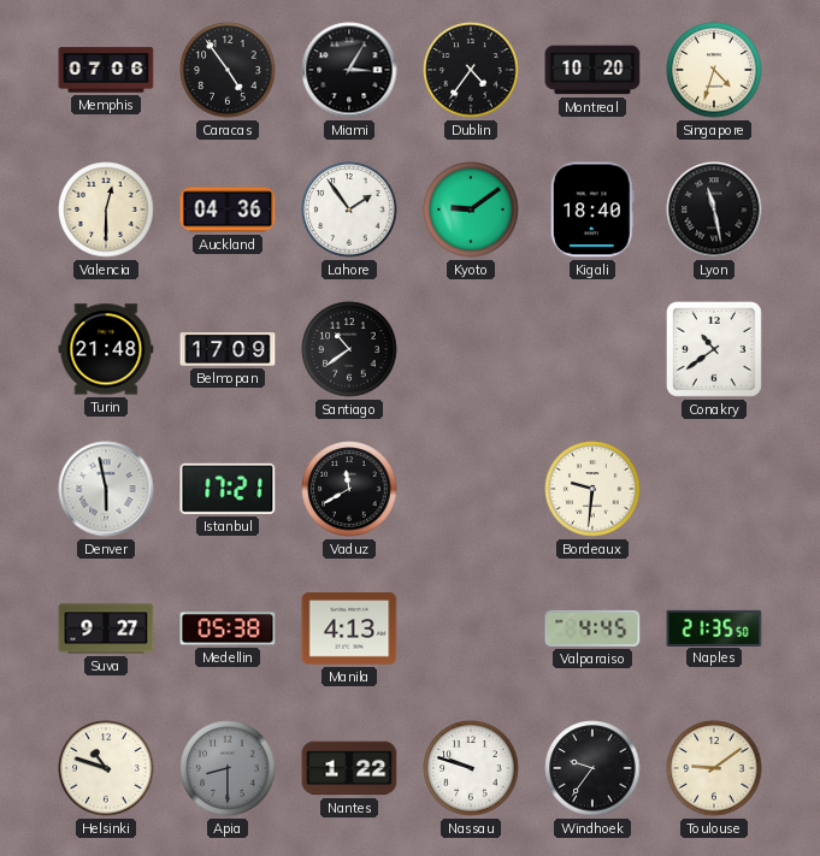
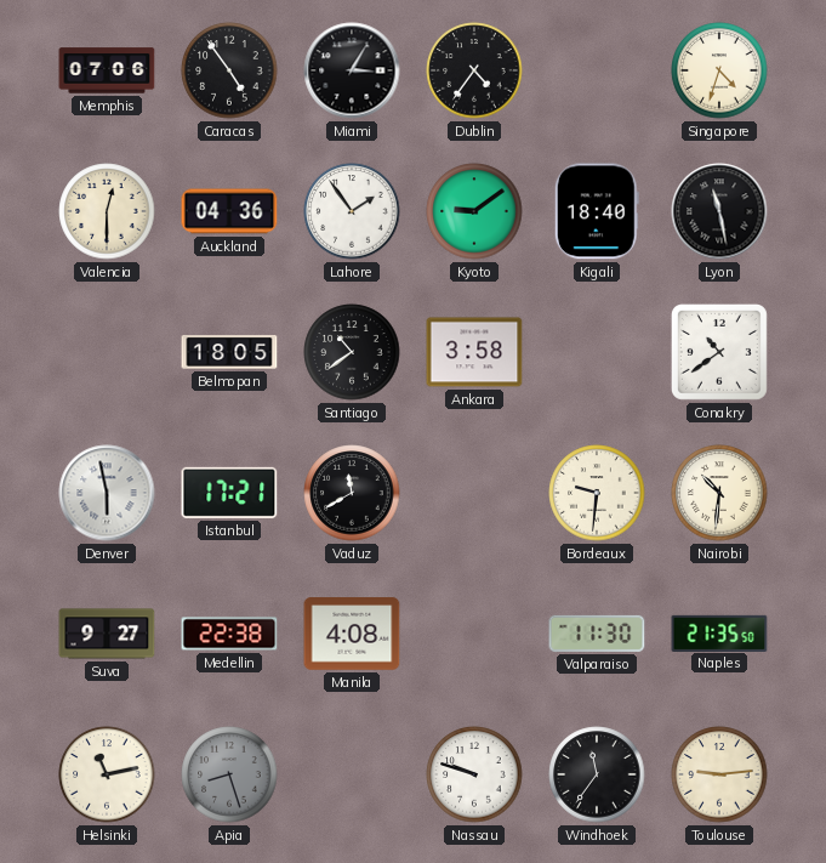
Montreal: 10:20 -> none
Turin: 21:48 -> none
Belmopan: 17:09 -> 18:05
Ankara: none -> 3:58
Nairobi: none -> 10:31
Medellin: 05:38 -> 22:38
Manila: 4:13 -> 4:08
Valparaiso: 4:45 -> 11:30
Helsinki: 10:48 -> 11:13
Apia: 8:30 -> 8:27
Nantes: 1:22 -> none
Windhoek: 9:36 -> 11:36
Toulouse: 9:09 -> 9:14
